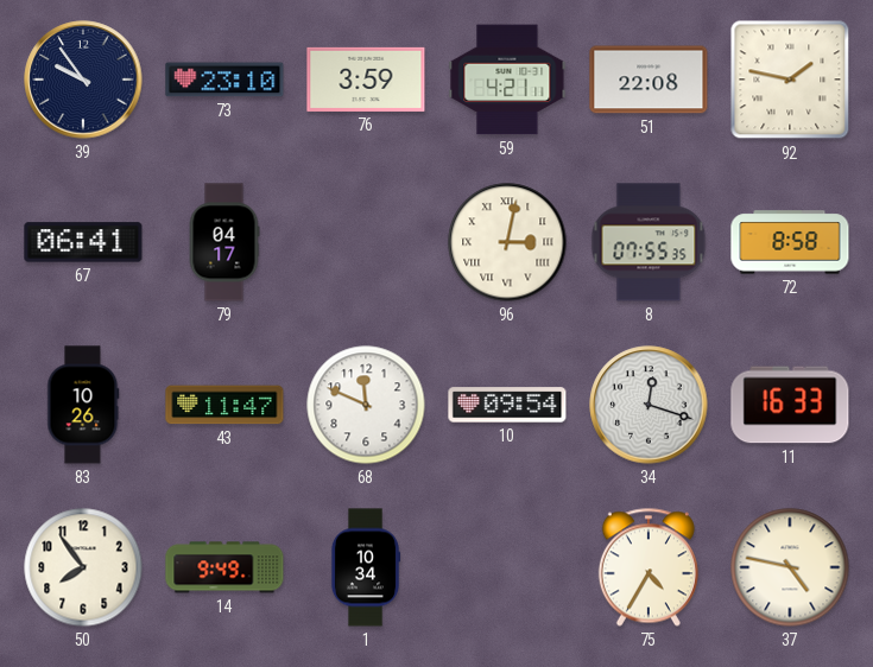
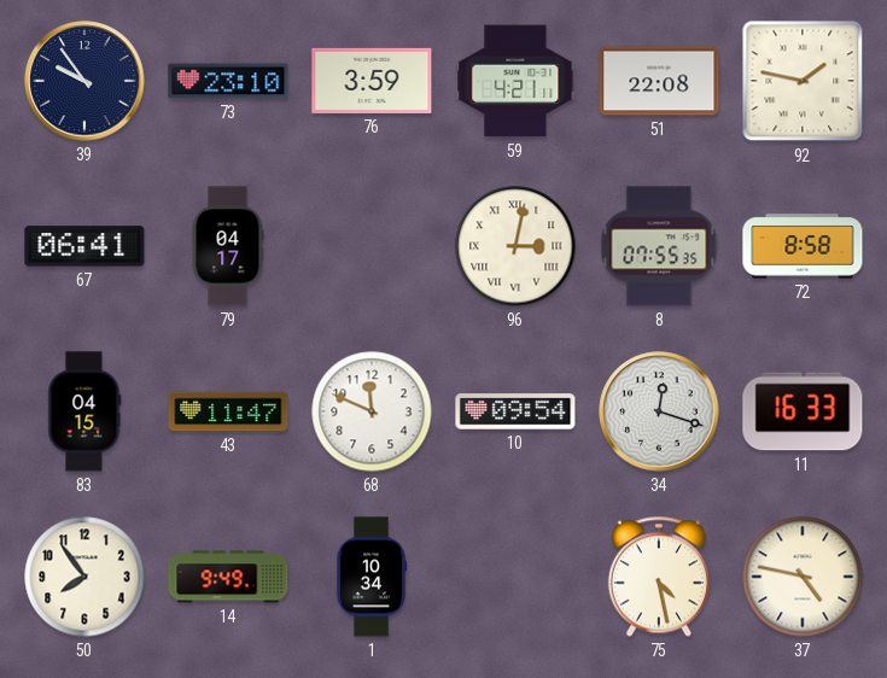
83: 10:26 -> 04:15
75: 4:35 -> 4:28
